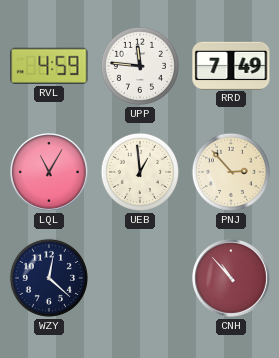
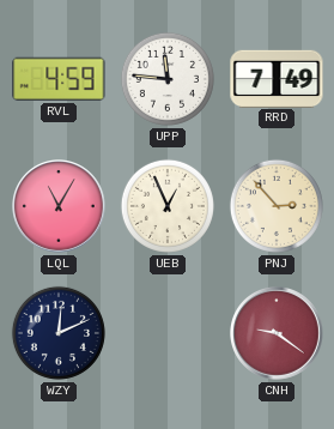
UEB: 12:59 -> 12:56
WZY: 12:22 -> 12:11
CNH: 10:53 -> 9:21
